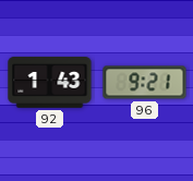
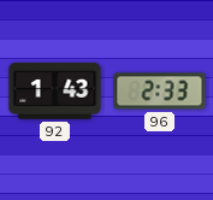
96: 9:21 -> 2:33
